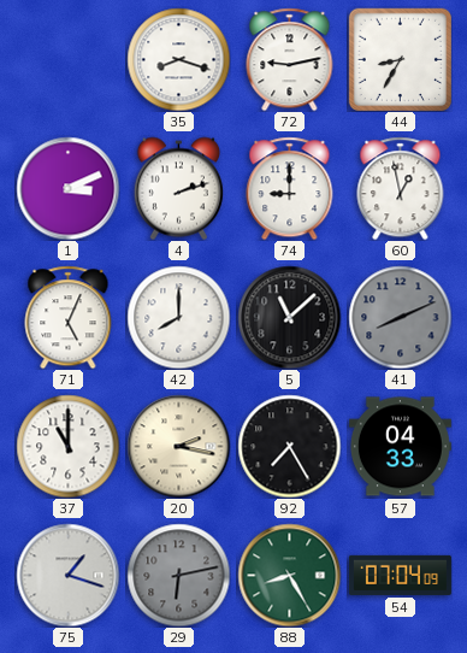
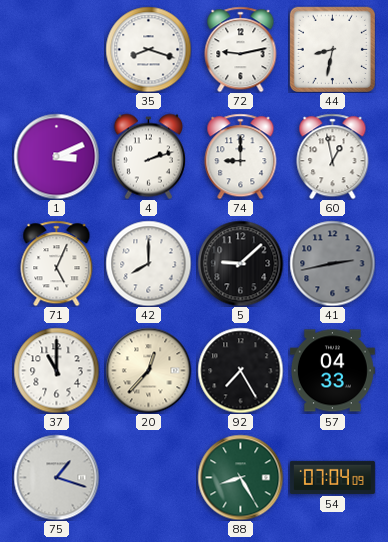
44: 8:35 -> 8:32
5: 11:08 -> 9:08
41: 8:11 -> 2:43
20: 2:17 -> 12:37
29: 6:13 -> none
